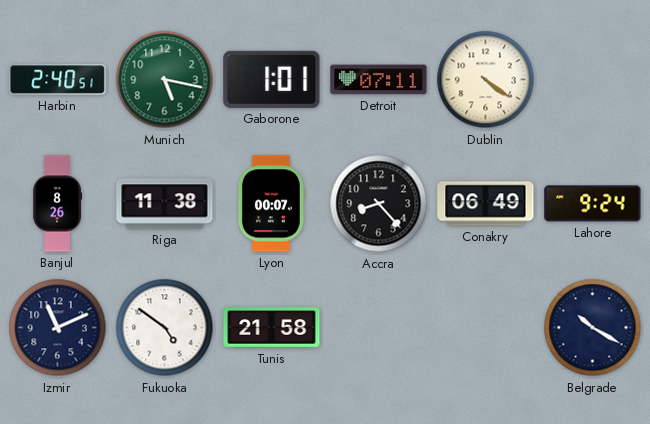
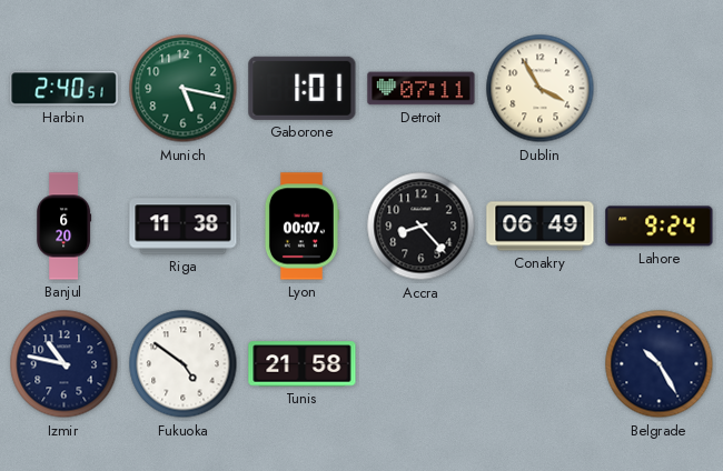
Dublin: 4:21 -> 3:55
Banjul: 8:26 -> 6:20
Izmir: 11:11 -> 10:47
Belgrade: 10:20 -> 10:25
